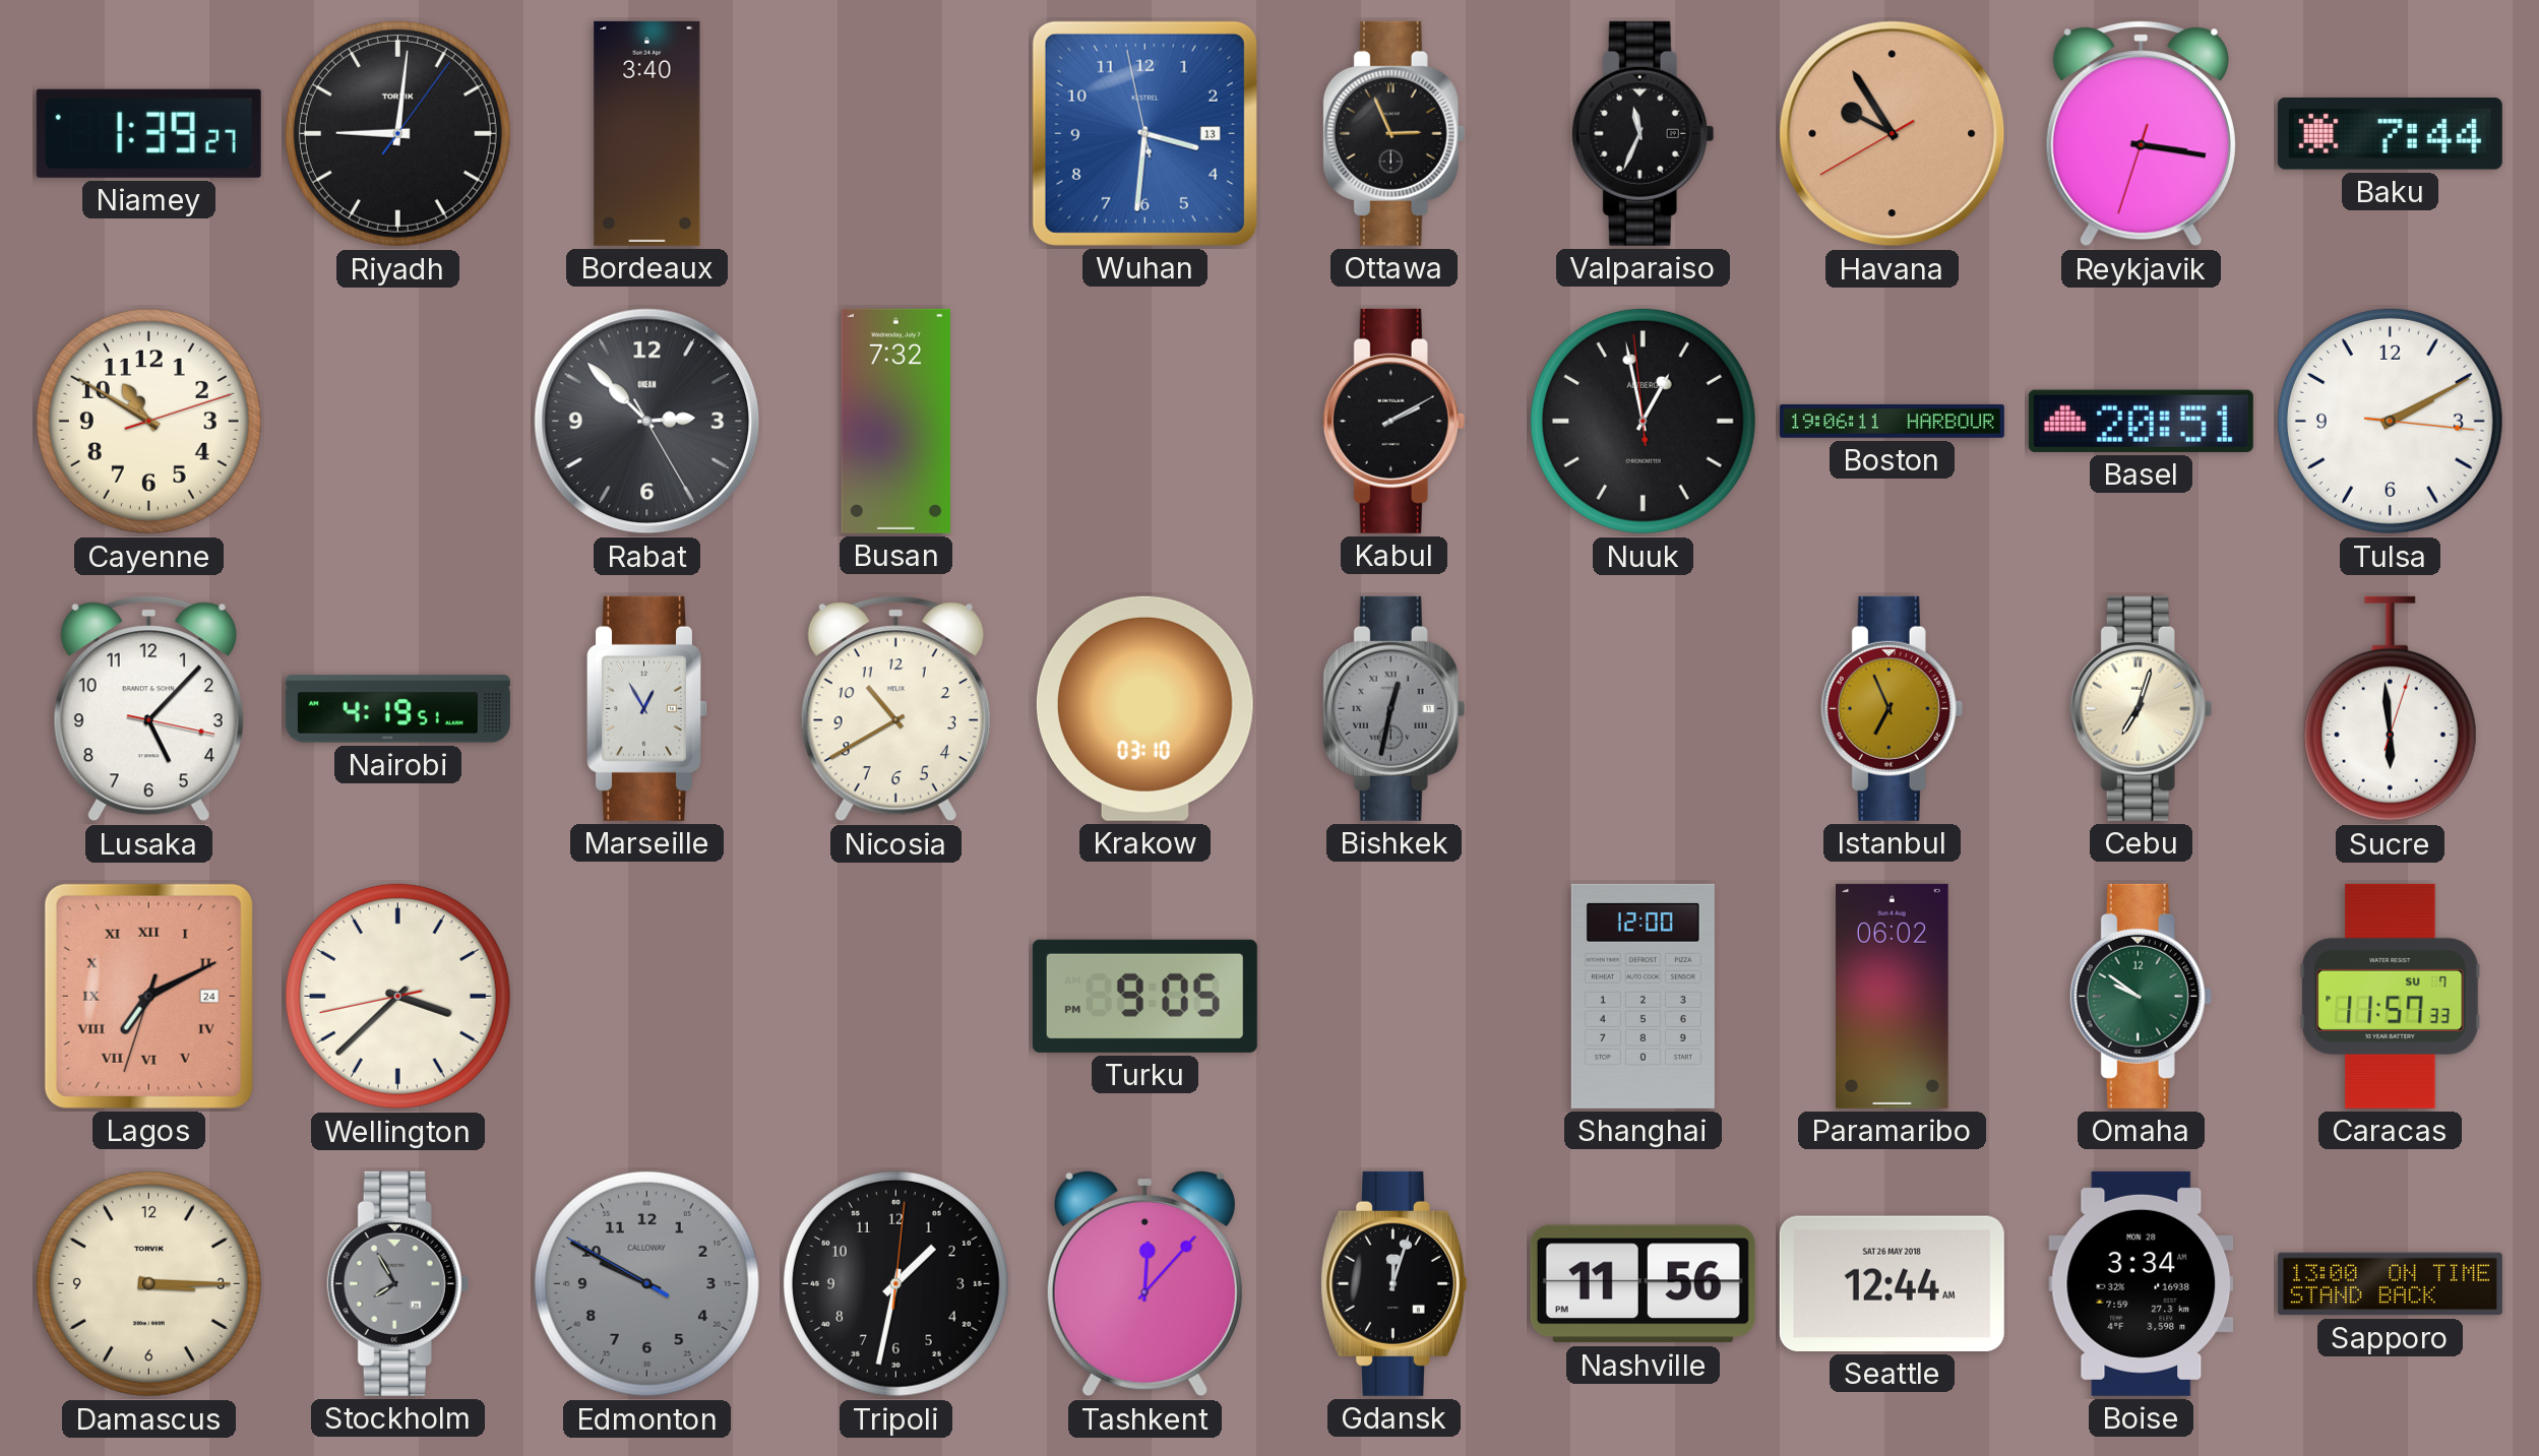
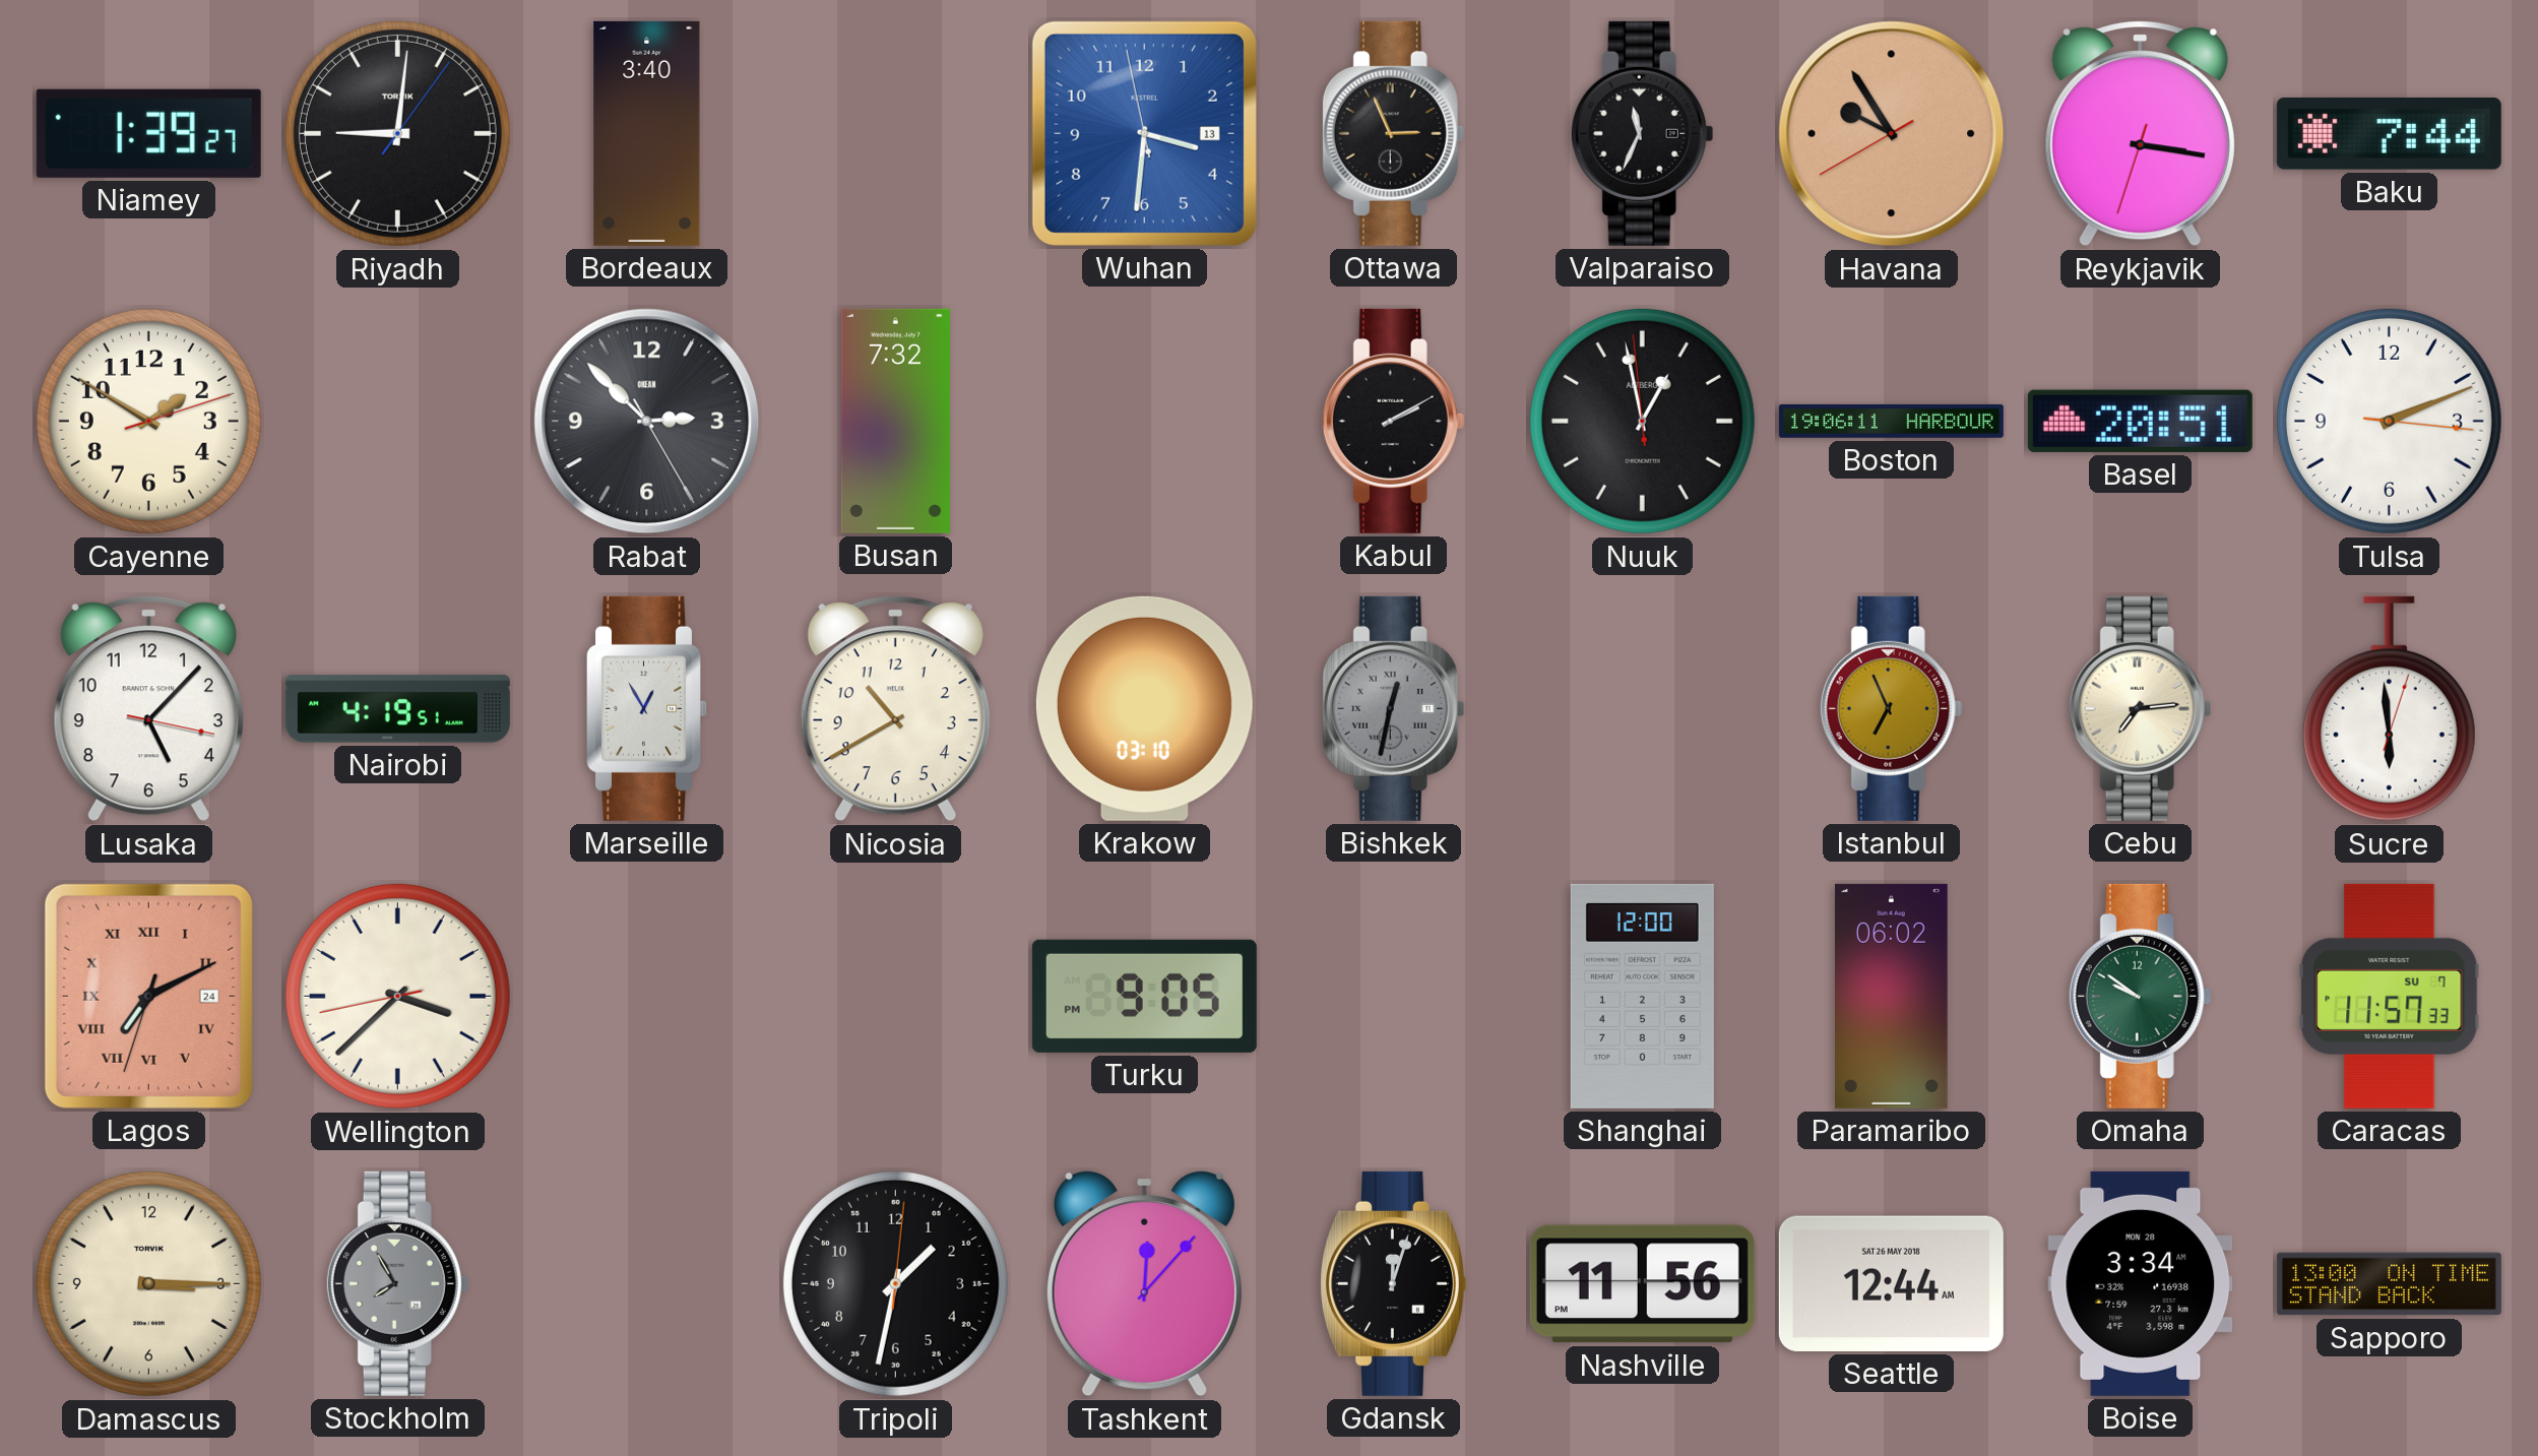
Cayenne: 10:50 -> 1:50
Tulsa: 2:10 -> 2:11
Cebu: 7:03 -> 7:14
Edmonton: 9:49 -> none
